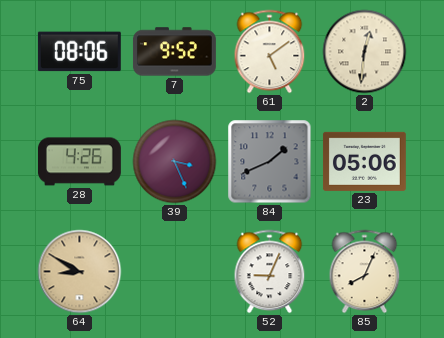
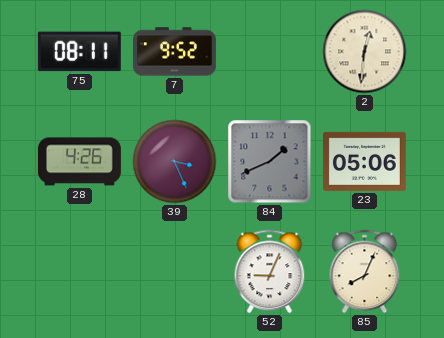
75: 08:06 -> 08:11
61: 5:09 -> none
64: 8:50 -> none
